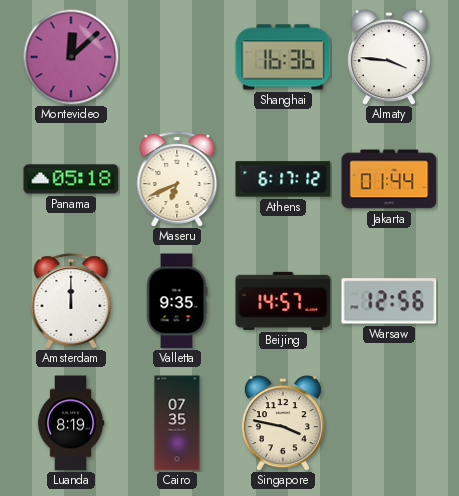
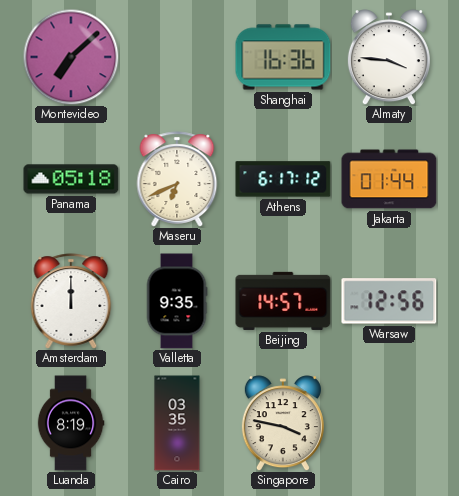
Montevideo: 12:08 -> 7:08
Cairo: 07:35 -> 03:35
